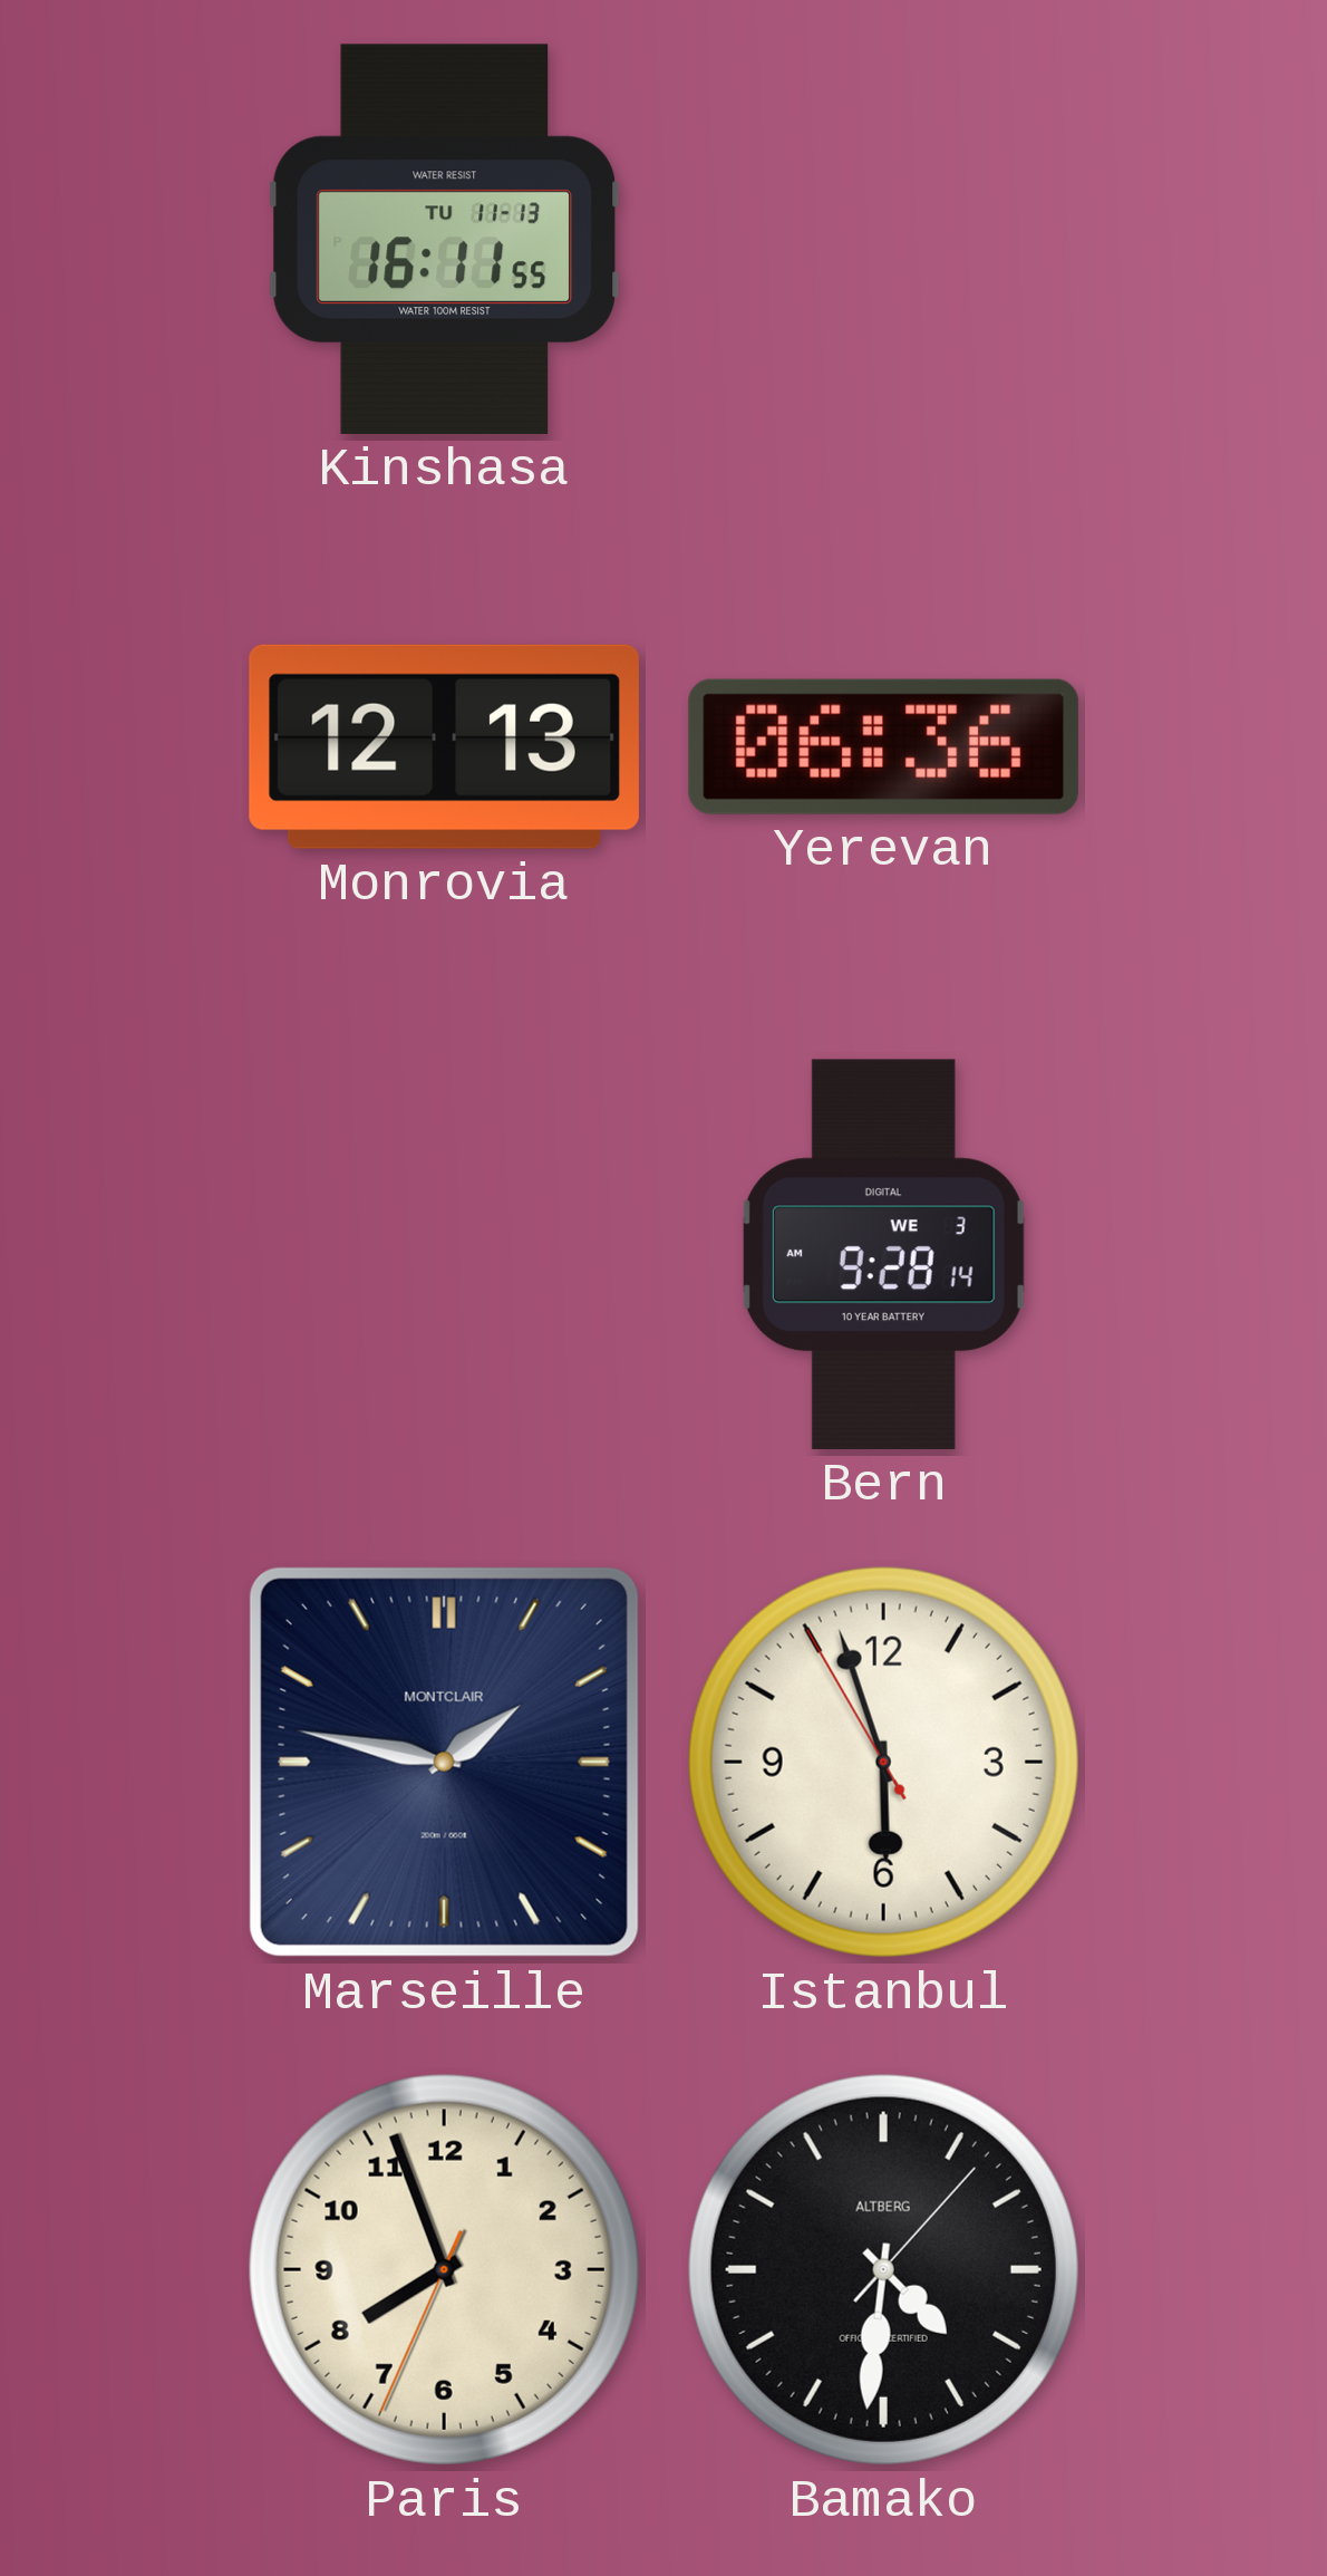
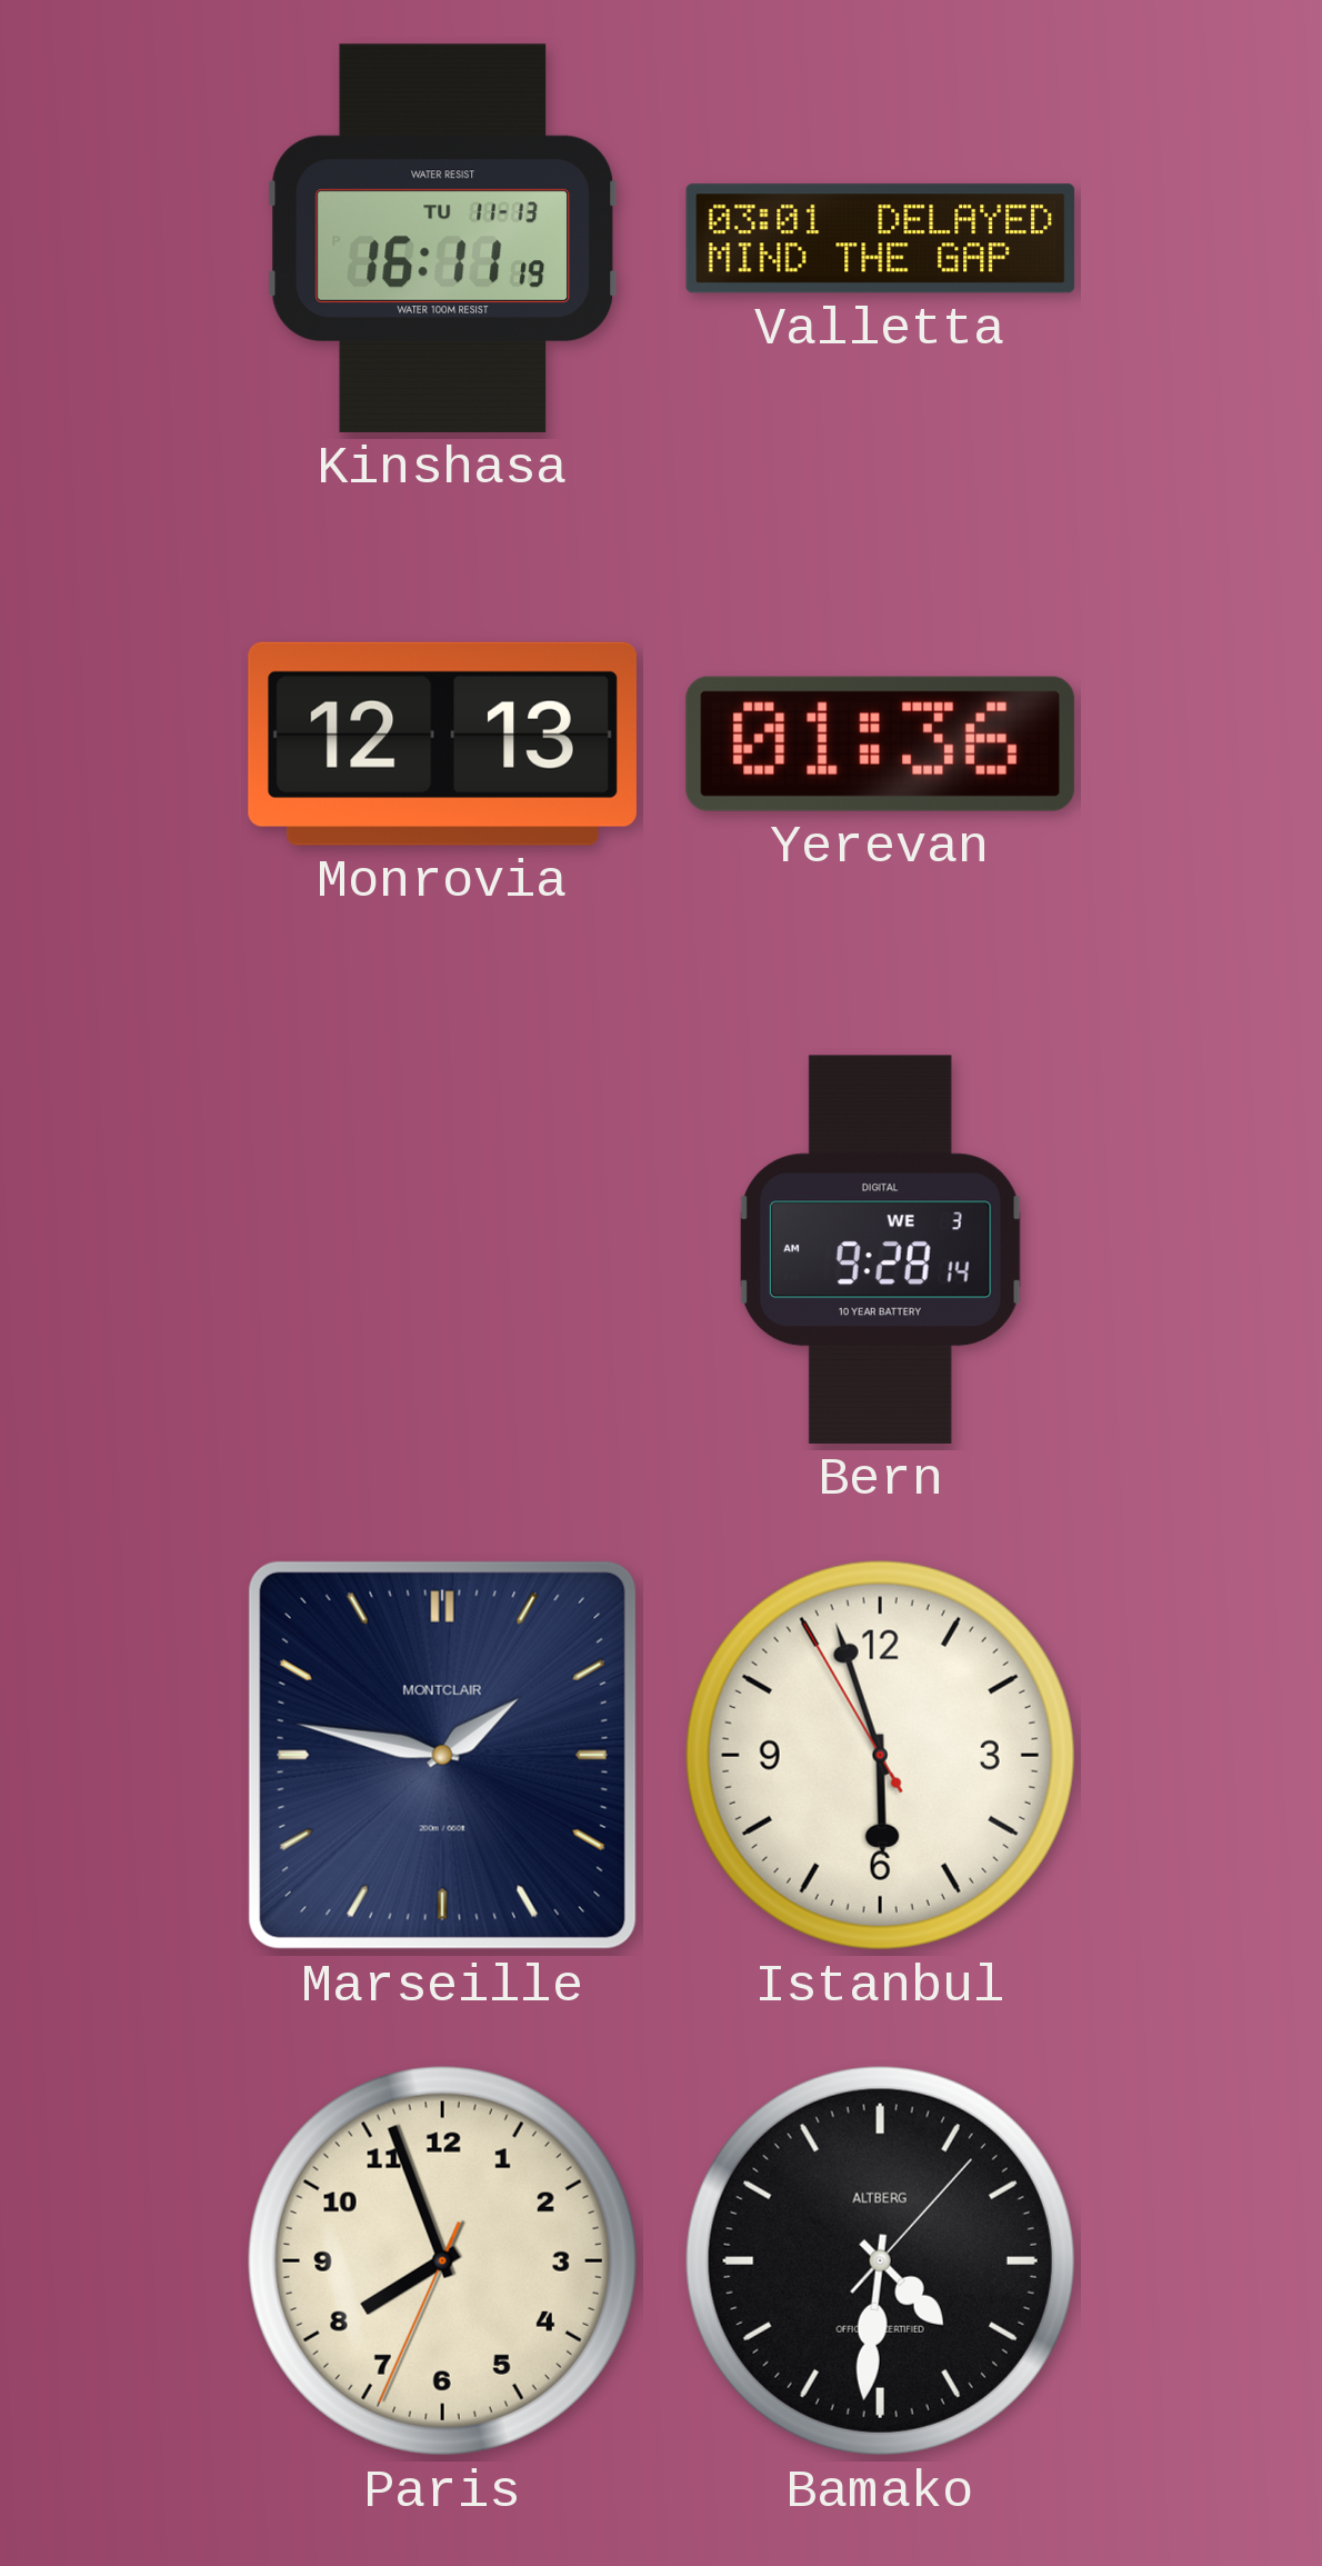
Kinshasa: 16:11:55 -> 16:11:19
Valletta: none -> 03:01
Yerevan: 06:36 -> 01:36
